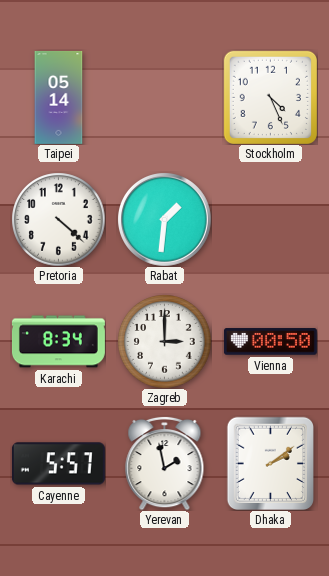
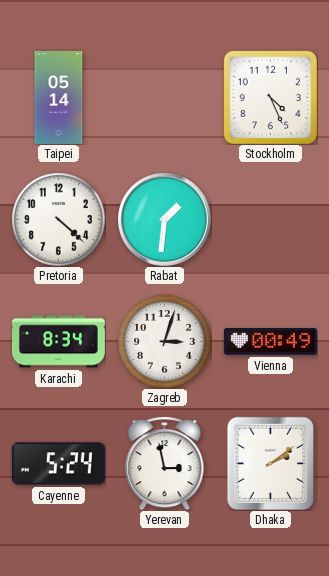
Zagreb: 3:00 -> 3:03
Vienna: 00:50 -> 00:49
Cayenne: 5:57 -> 5:24
Yerevan: 1:58 -> 2:58
